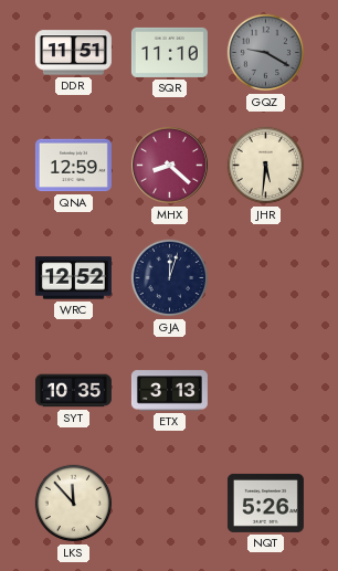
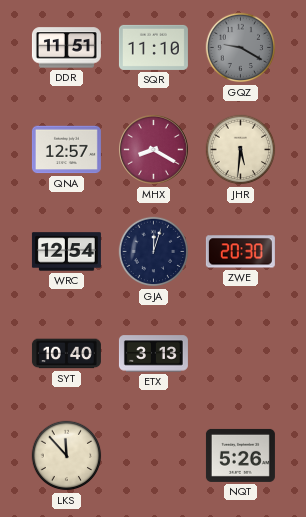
QNA: 12:59 -> 12:57
MHX: 8:22 -> 8:20
WRC: 12:52 -> 12:54
ZWE: none -> 20:30
SYT: 10:35 -> 10:40
